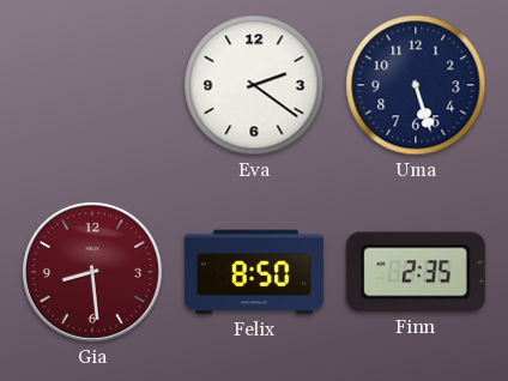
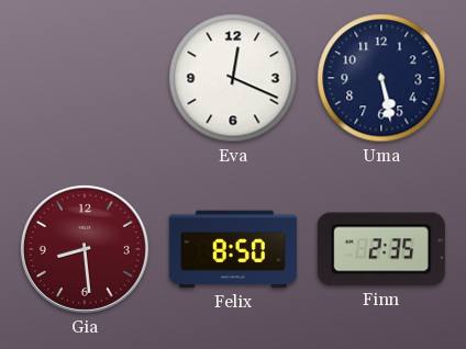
Eva: 2:21 -> 12:19
Uma: 5:27 -> 5:28
